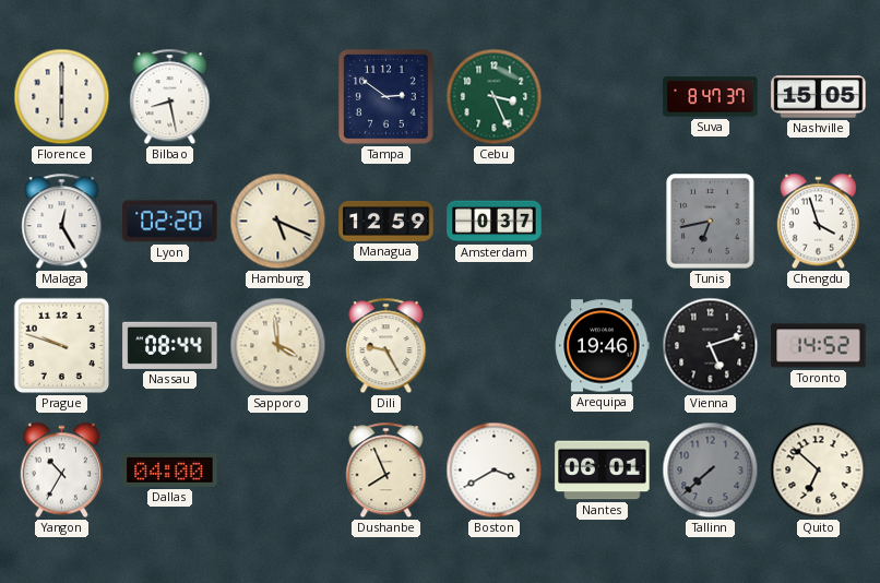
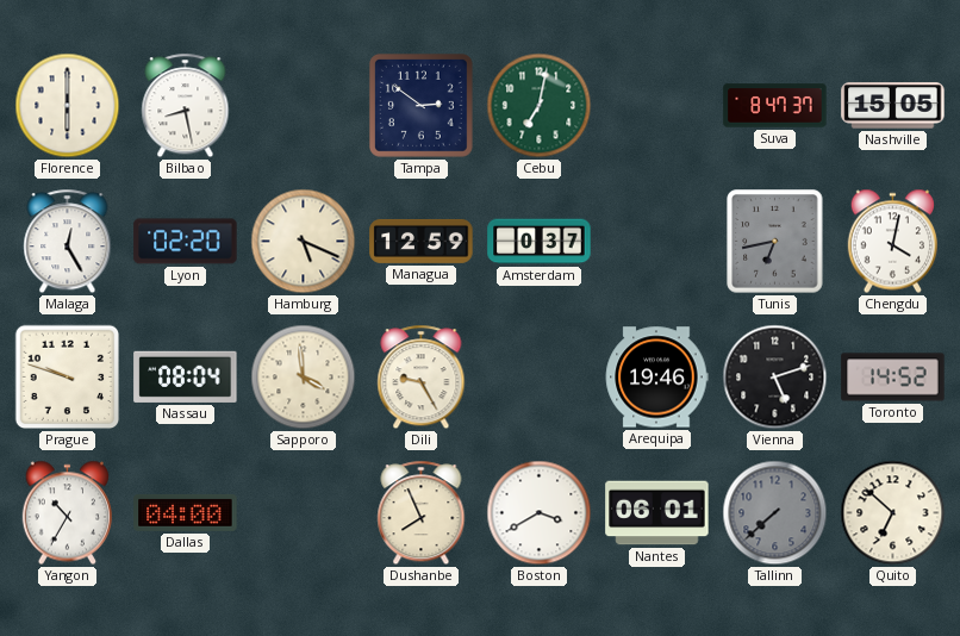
Cebu: 3:26 -> 7:02
Chengdu: 3:57 -> 4:02
Nassau: 08:44 -> 08:04
